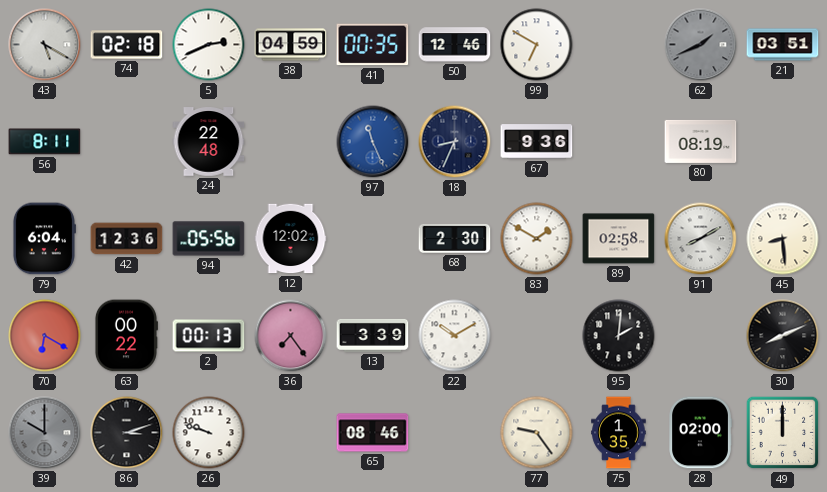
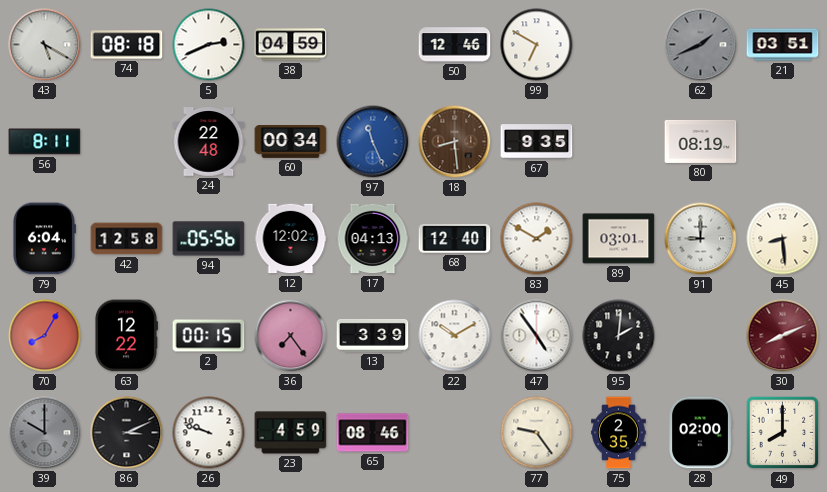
74: 02:18 -> 08:18
41: 00:35 -> none
60: none -> 00:34
18: 8:34 -> 8:29
18 dial: navy -> brown
67: 9:36 -> 9:35
42: 12:36 -> 12:58
17: none -> 04:13
68: 2:30 -> 12:40
89: 02:58 -> 03:01
91: 8:10 -> 9:00
70: 6:20 -> 8:05
63: 00:22 -> 12:22
2: 00:13 -> 00:15
47: none -> 4:54
30 dial: black -> burgundy
86: 3:12 -> 3:11
23: none -> 4:59
75: 1:35 -> 2:35
49: 12:00 -> 8:00
